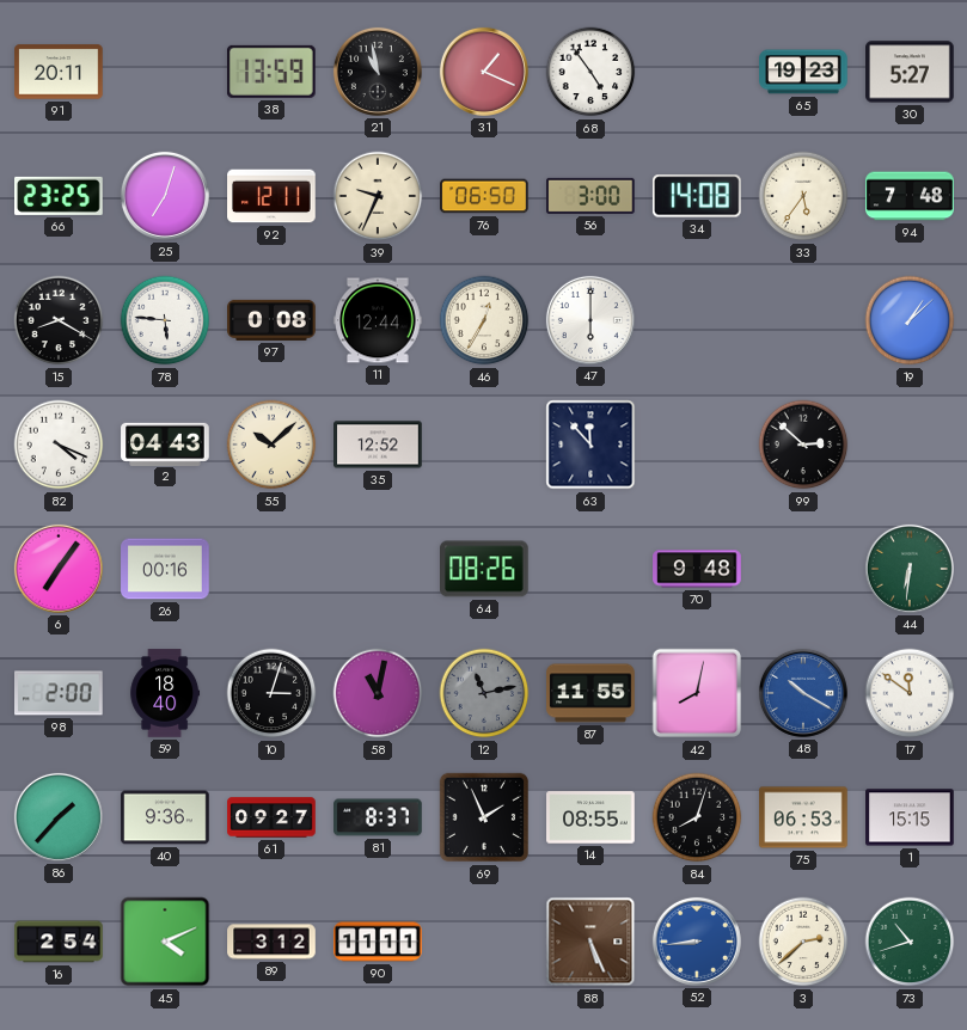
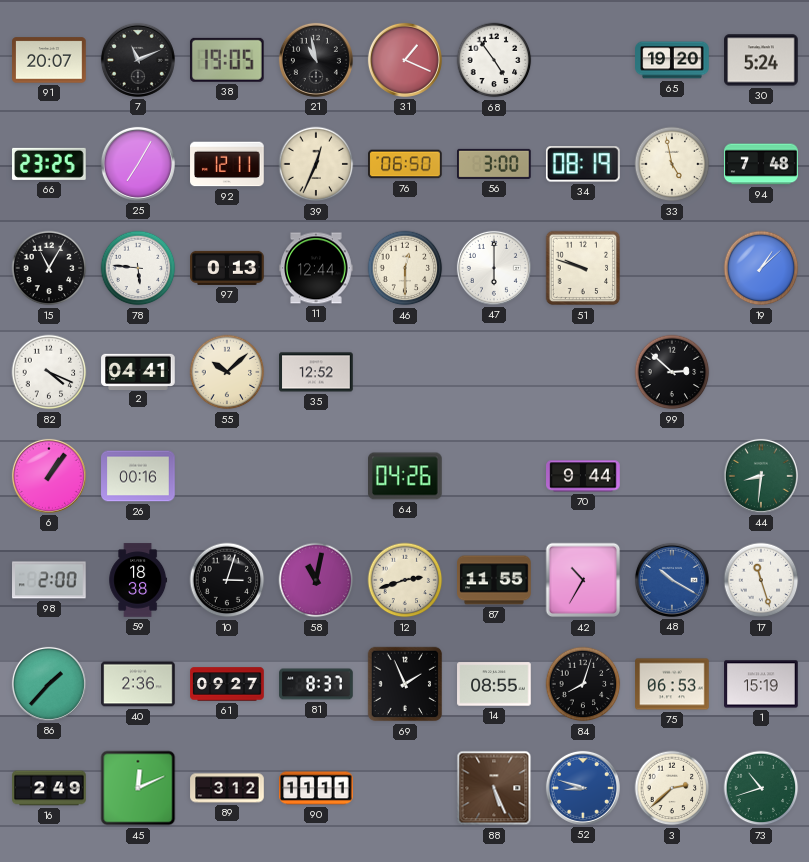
91: 20:11 -> 20:07
7: none -> 11:11
38: 13:59 -> 19:05
65: 19:23 -> 19:20
30: 5:27 -> 5:24
25: 7:03 -> 7:05
39: 9:34 -> 12:34
34: 14:08 -> 08:19
33: 5:36 -> 4:58
15: 8:20 -> 11:05
97: 0:08 -> 0:13
46: 12:35 -> 12:30
51: none -> 9:48
2: 04:43 -> 04:41
63: 11:53 -> none
6: 7:06 -> 1:06
64: 08:26 -> 04:26
70: 9:48 -> 9:44
44: 6:31 -> 8:31
59: 18:40 -> 18:38
12: 11:13 -> 2:42
12 dial: grey -> cream
42: 8:02 -> 10:35
17: 11:51 -> 11:27
40: 9:36 -> 2:36
1: 15:15 -> 15:19
16: 2:54 -> 2:49
45: 4:11 -> 12:11
52: 8:44 -> 8:48
